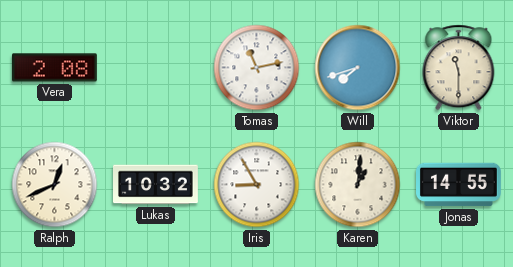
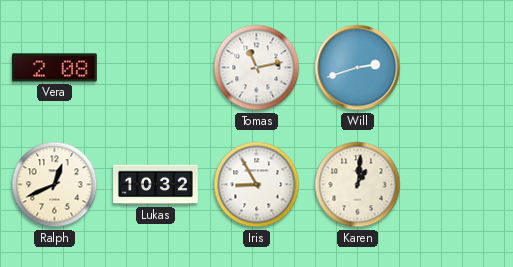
Will: 7:42 -> 2:42
Viktor: 11:30 -> none
Jonas: 14:55 -> none
